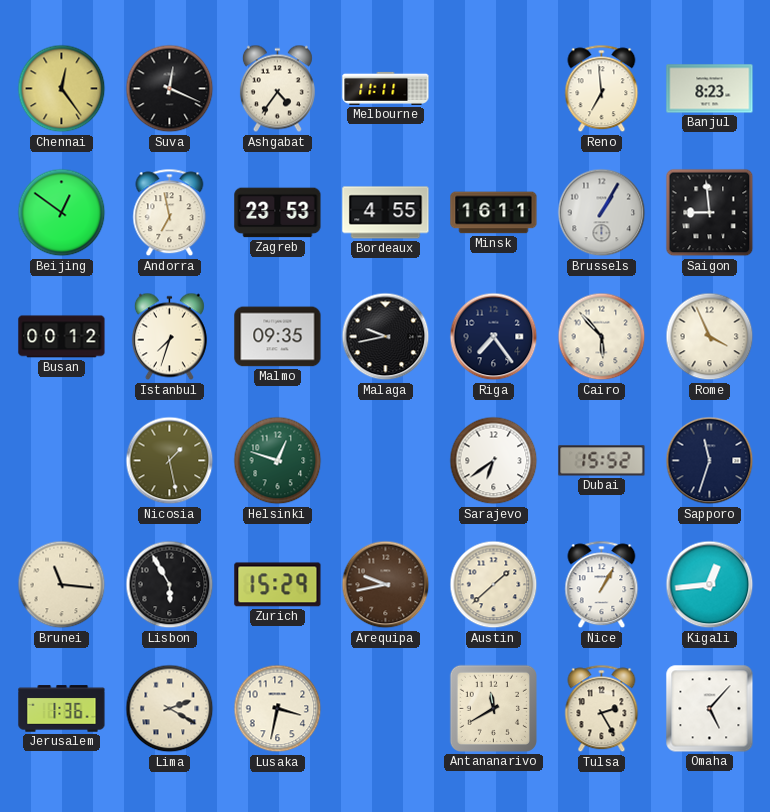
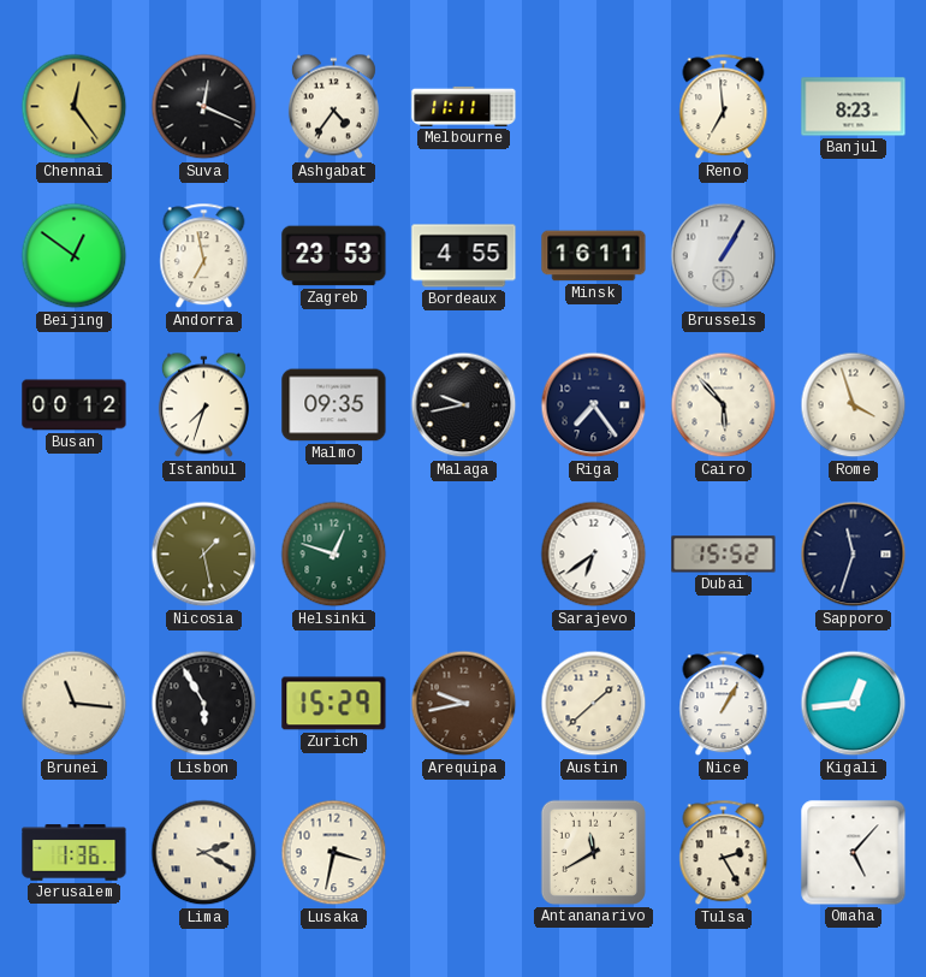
Saigon: 8:59 -> none
Rome: 3:56 -> 3:57
